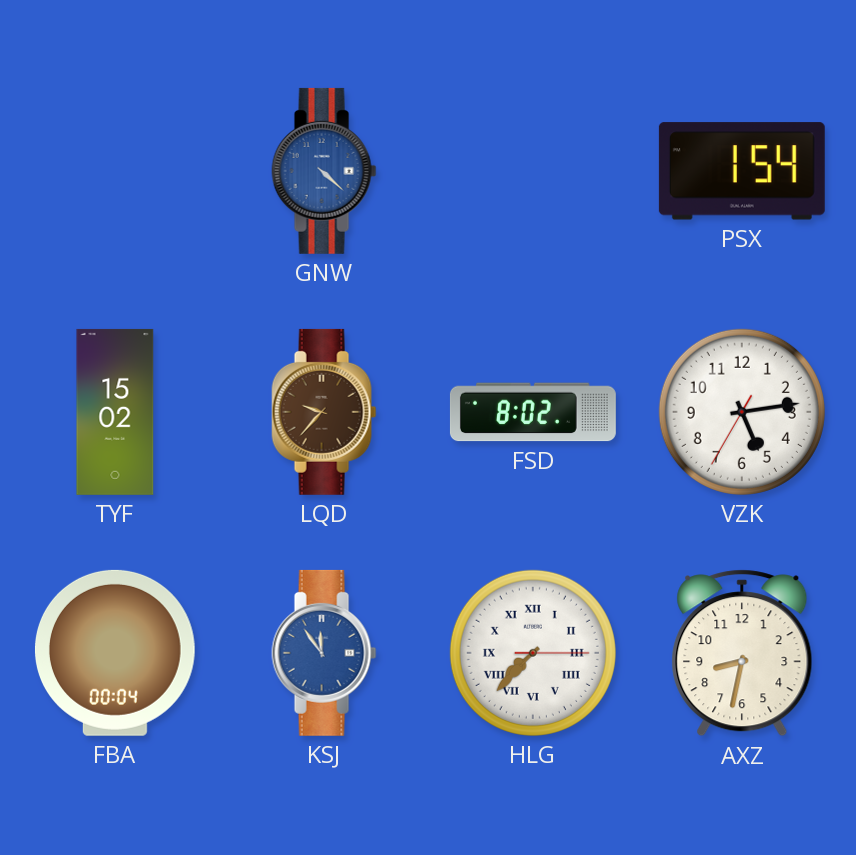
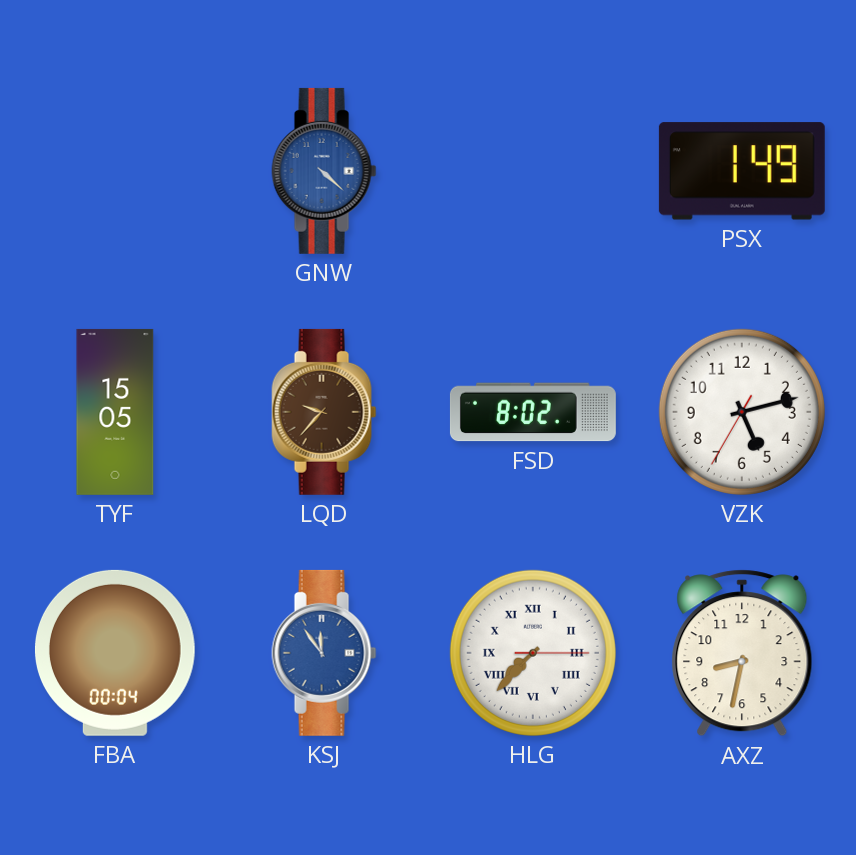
PSX: 1:54 -> 1:49
TYF: 15:02 -> 15:05
VZK: 5:13 -> 5:12
